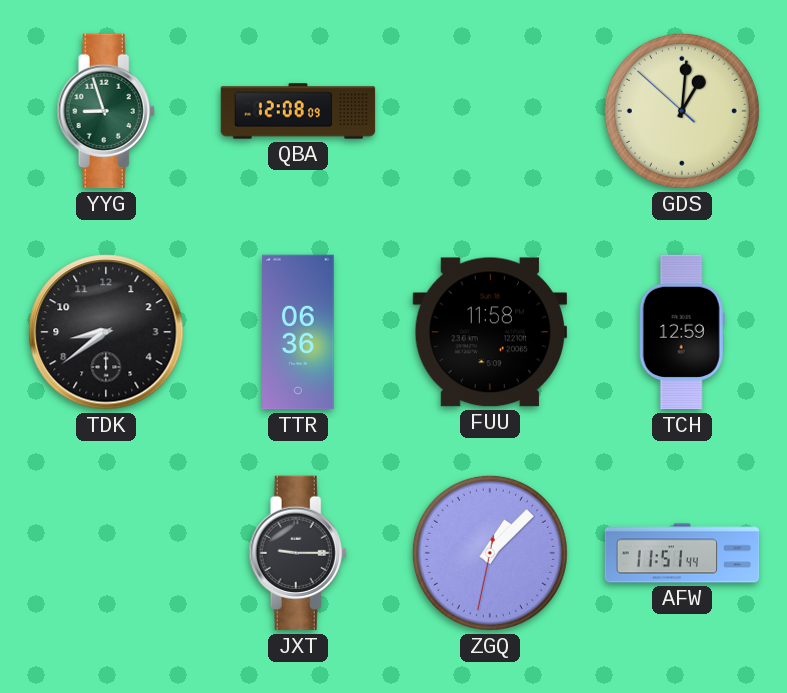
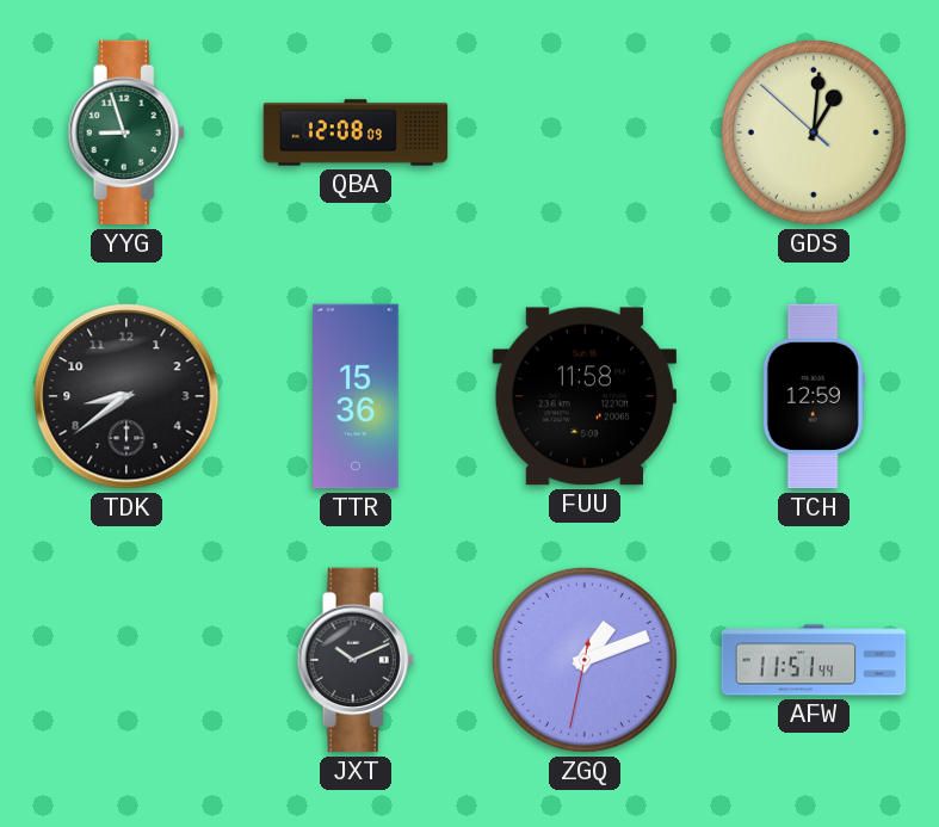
TTR: 06:36 -> 15:36
JXT: 9:15 -> 10:11
ZGQ: 1:07 -> 1:11
